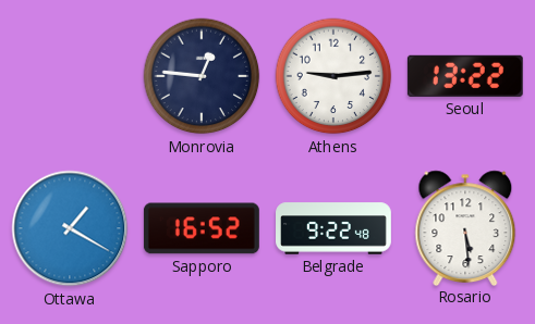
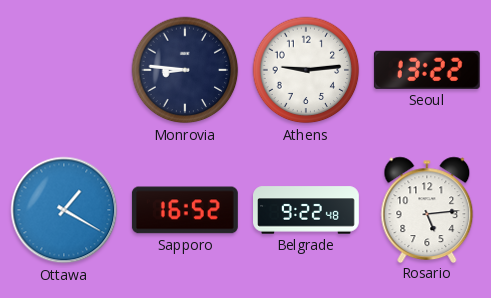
Monrovia: 12:46 -> 8:46
Rosario: 5:29 -> 5:14
